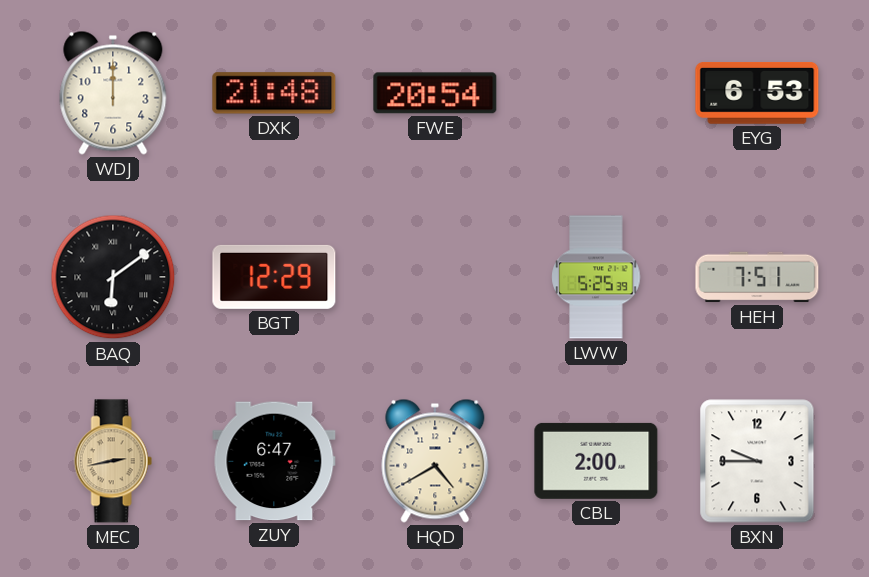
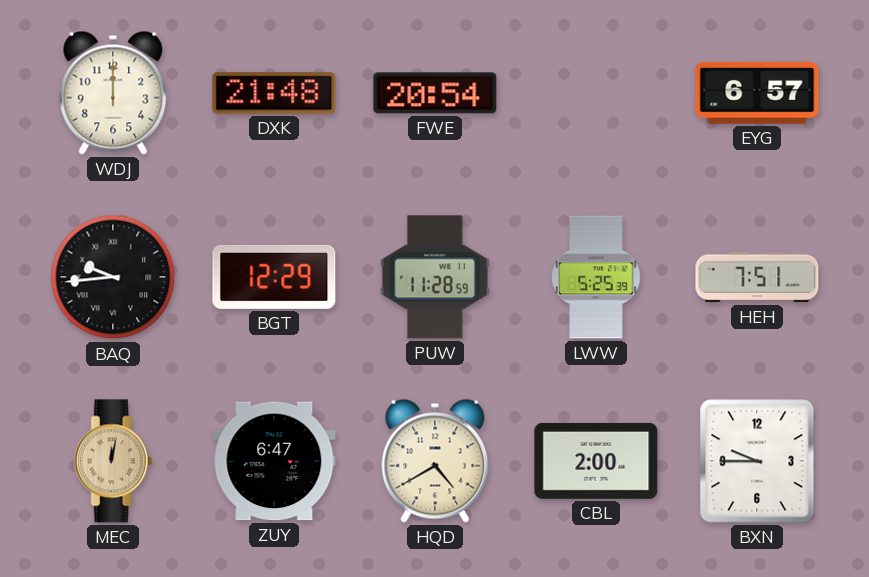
EYG: 6:53 -> 6:57
BAQ: 6:09 -> 9:44
PUW: none -> 11:28
MEC: 2:43 -> 12:02
